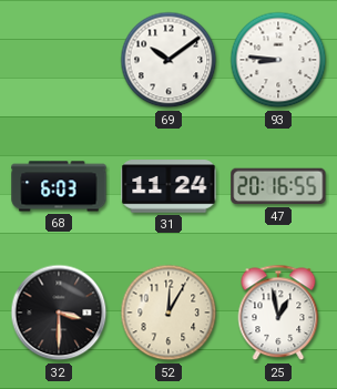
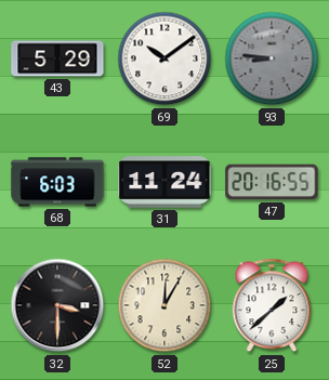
43: none -> 5:29
93 dial: white -> grey
25: 12:58 -> 1:38
